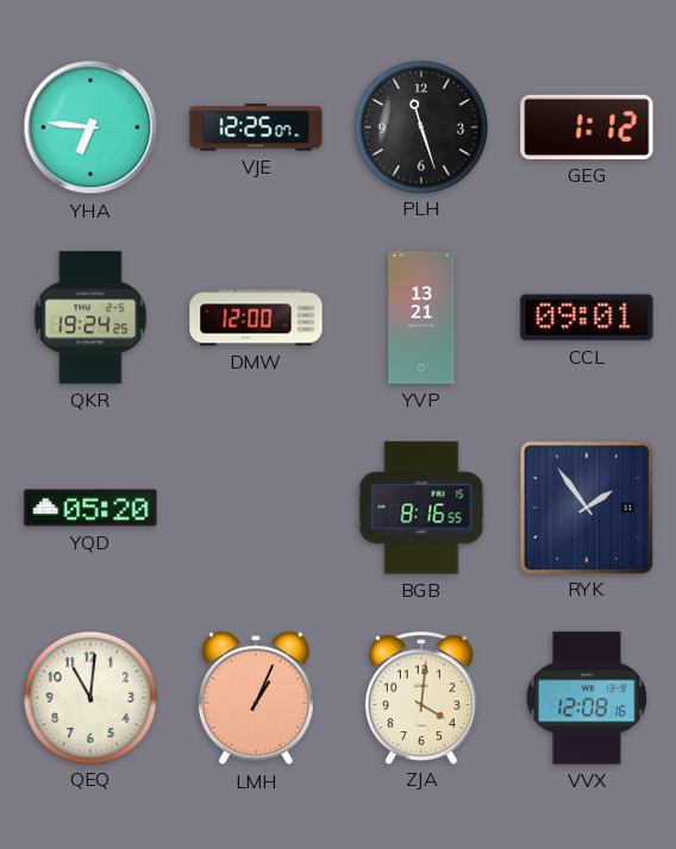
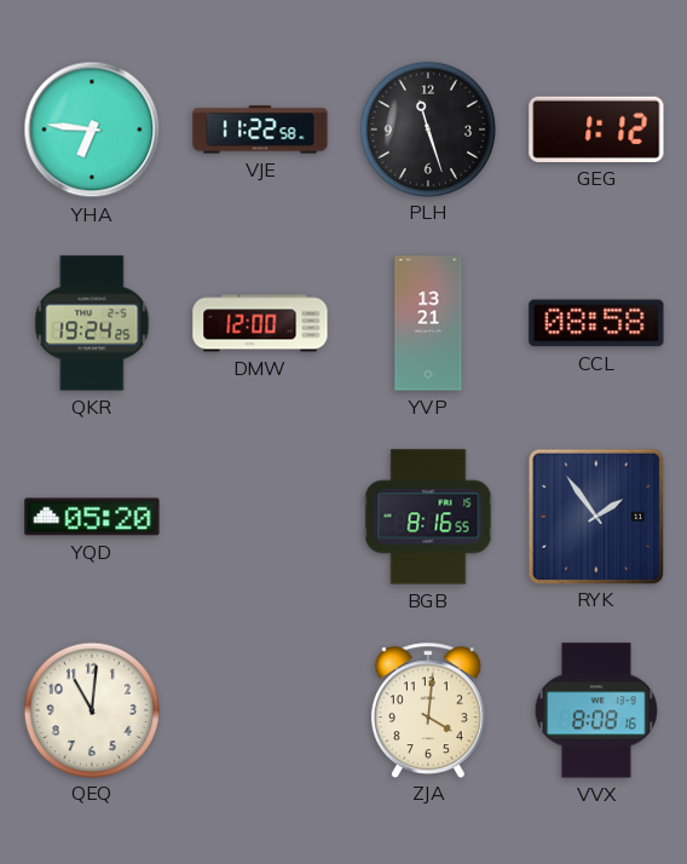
VJE: 12:25 -> 11:22
CCL: 09:01 -> 08:58
LMH: 1:04 -> none
VVX: 12:08 -> 8:08
